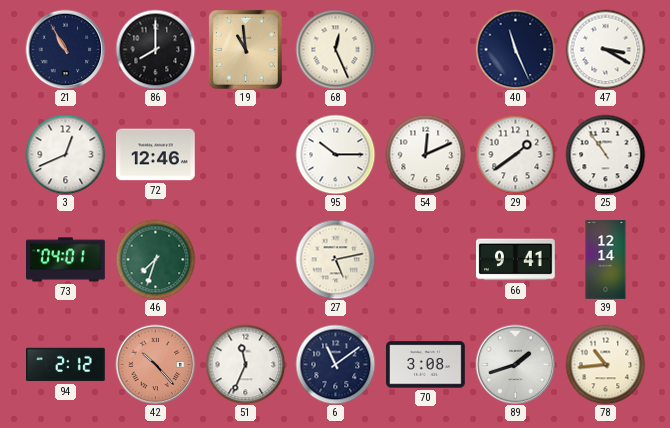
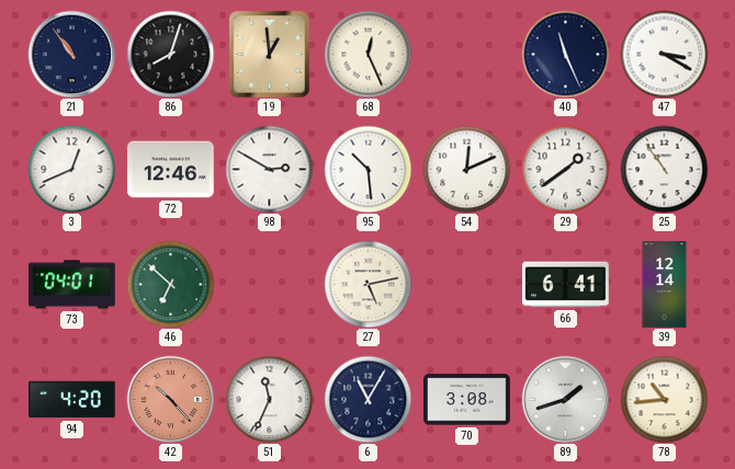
21: 10:55 -> 10:54
86: 8:00 -> 8:03
19: 10:59 -> 12:59
98: none -> 2:50
95: 10:15 -> 10:29
46: 7:33 -> 6:52
66: 9:41 -> 6:41
94: 2:12 -> 4:20
6: 11:09 -> 11:05
